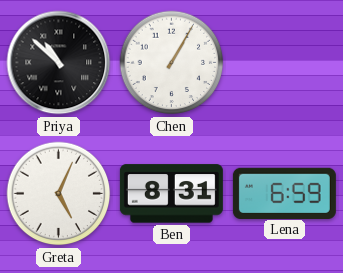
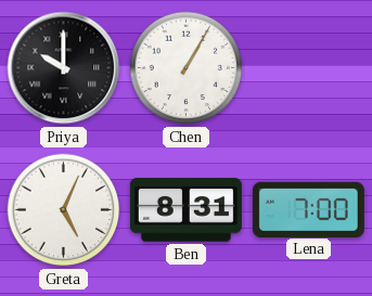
Priya: 10:52 -> 10:00
Lena: 6:59 -> 7:00
